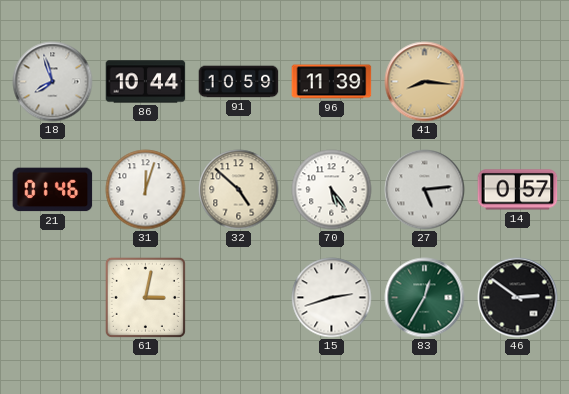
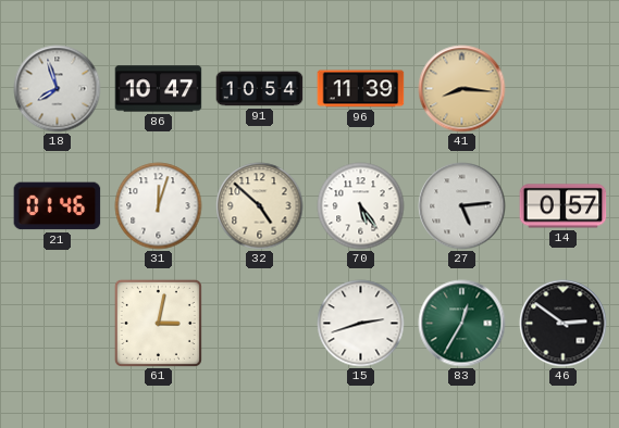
86: 10:44 -> 10:47
91: 10:59 -> 10:54
